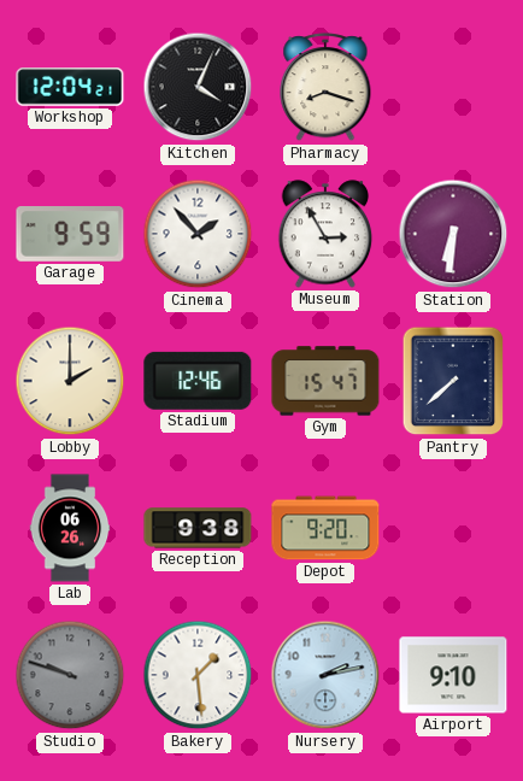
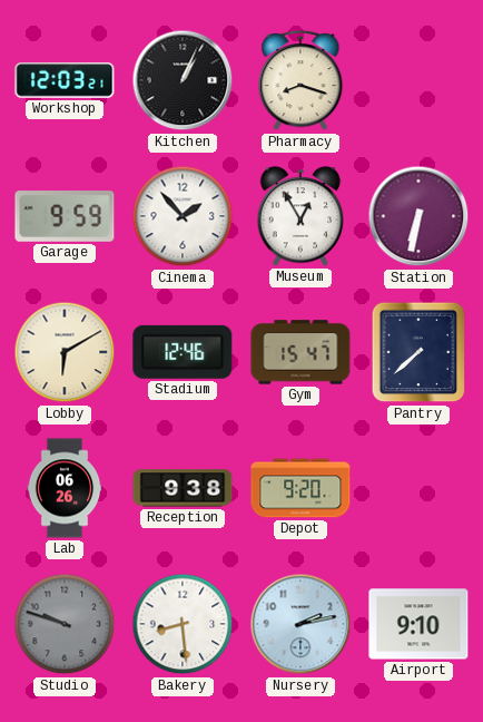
Workshop: 12:04 -> 12:03
Kitchen: 4:04 -> 1:04
Museum: 2:55 -> 12:55
Station: 6:31 -> 6:32
Lobby: 2:00 -> 6:10
Bakery: 1:29 -> 8:29
